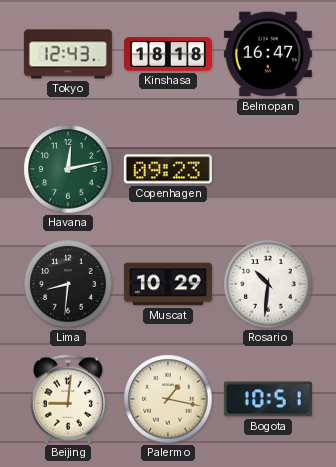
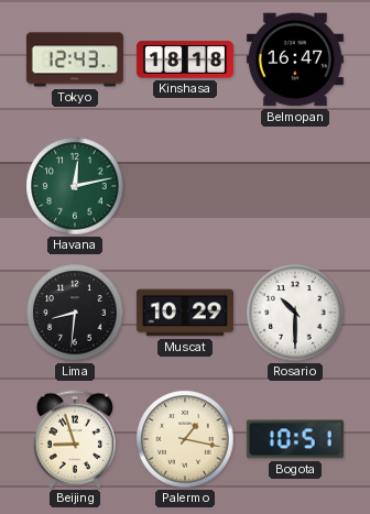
Copenhagen: 09:23 -> none
Rosario: 10:31 -> 10:30
Beijing: 9:01 -> 8:57
